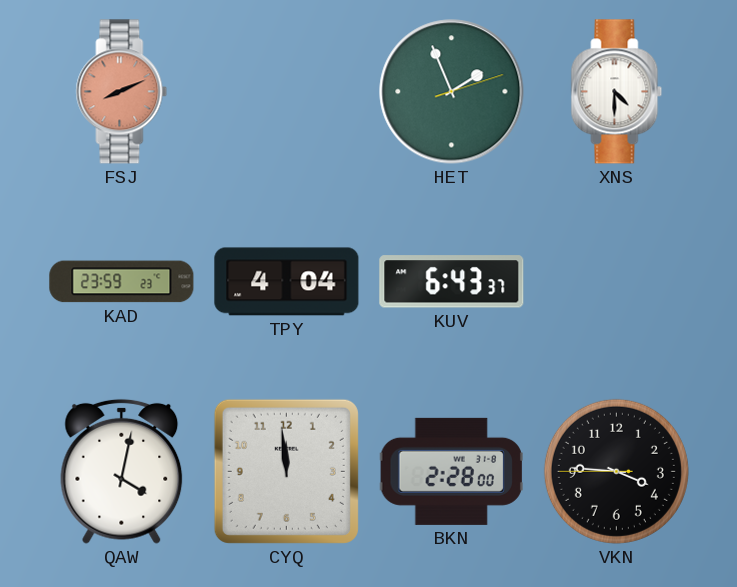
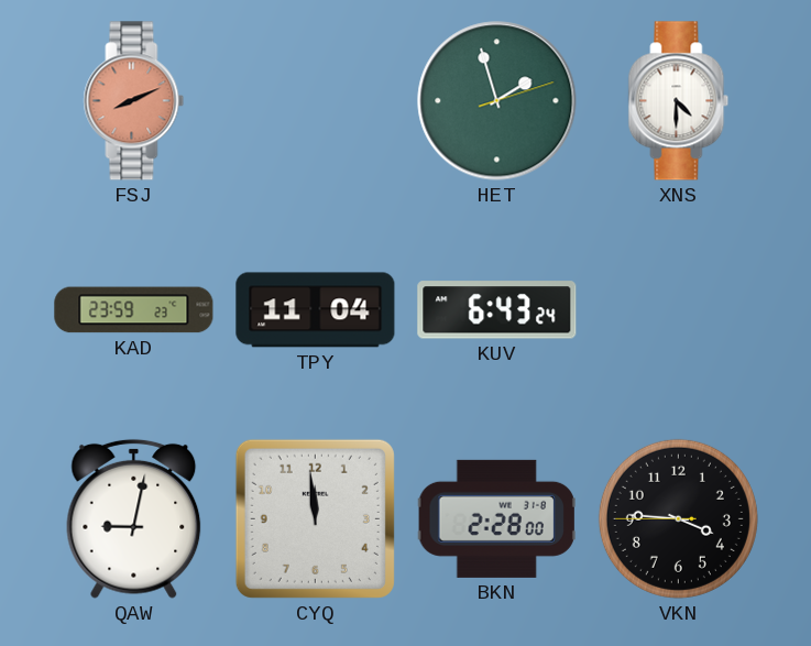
HET: 1:56 -> 1:57
TPY: 4:04 -> 11:04
KUV: 6:43:37 -> 6:43:24
QAW: 4:02 -> 9:02
